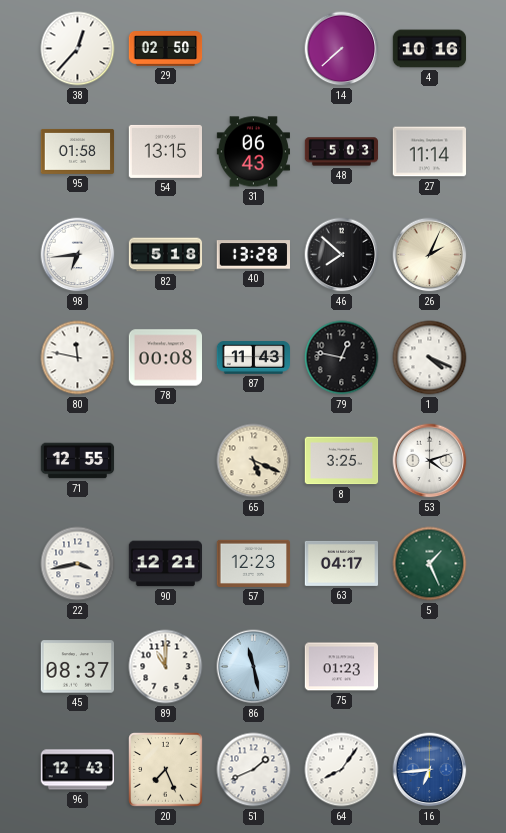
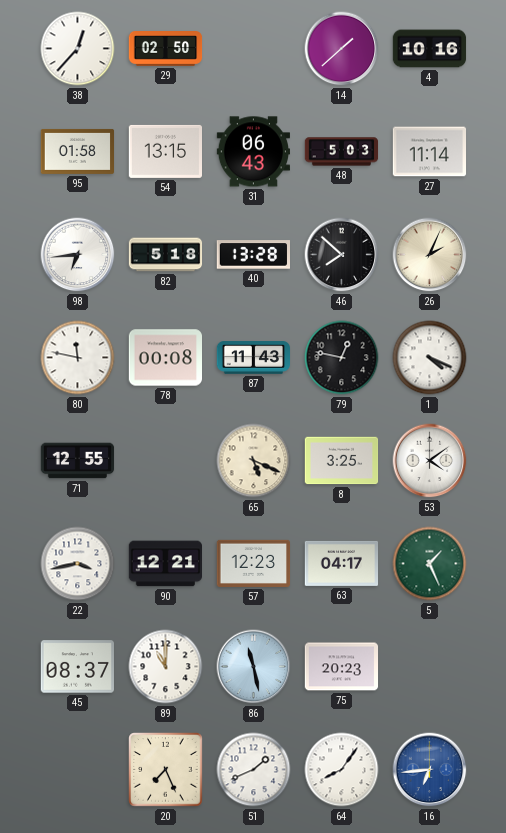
14: 7:38 -> 1:38
53: 4:12 -> 4:09
75: 01:23 -> 20:23
96: 12:43 -> none
